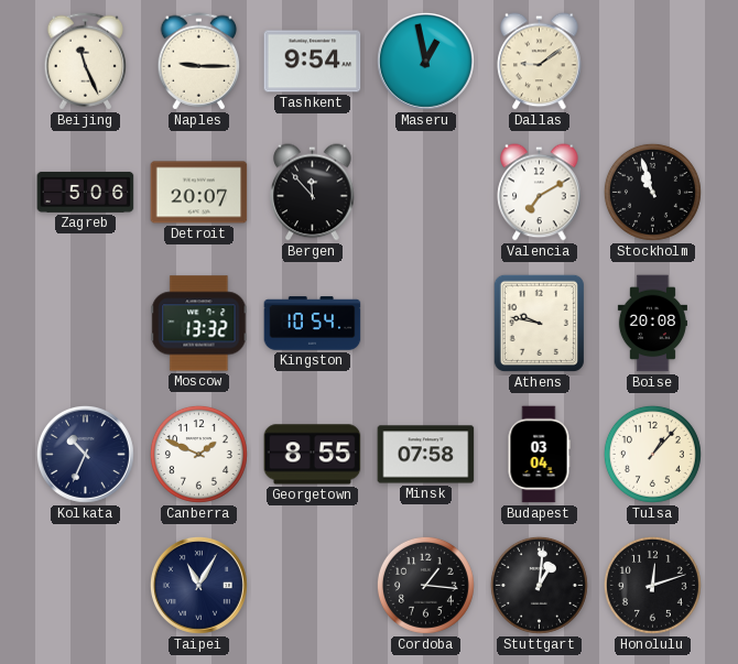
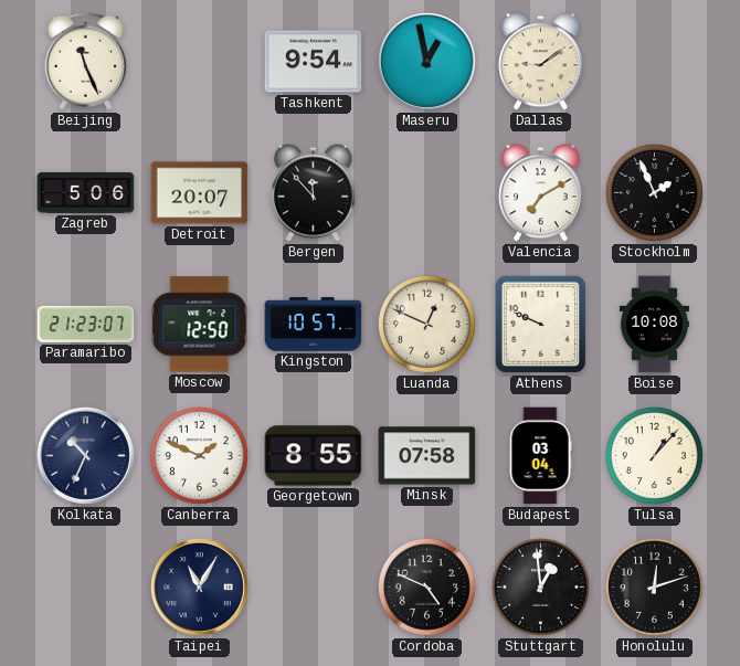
Naples: 9:15 -> none
Stockholm: 10:57 -> 1:56
Paramaribo: none -> 21:23
Moscow: 13:32 -> 12:50
Kingston: 10:54 -> 10:57
Luanda: none -> 12:49
Athens: 9:47 -> 9:49
Boise: 20:08 -> 10:08
Cordoba: 1:16 -> 4:49
Stuttgart: 1:01 -> 12:59
